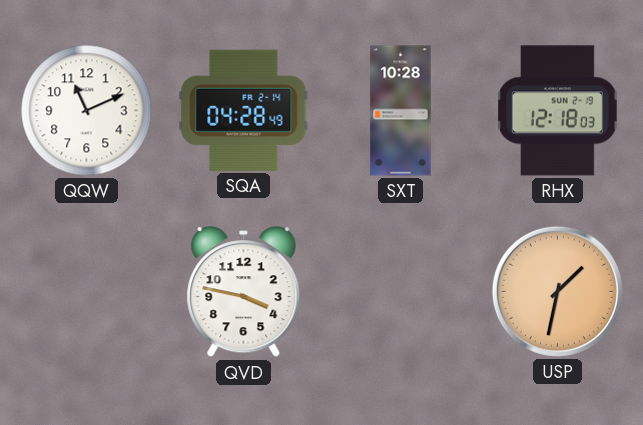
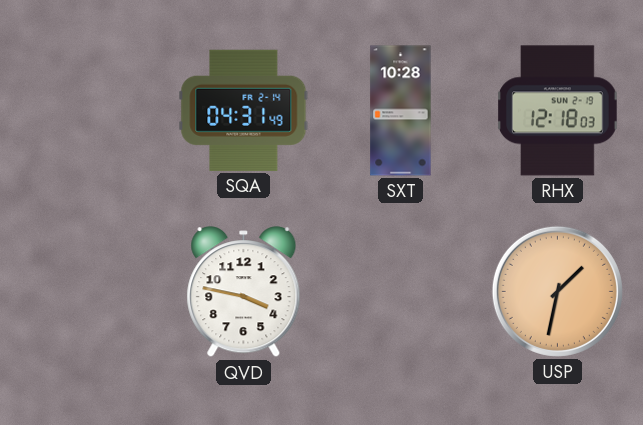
QQW: 11:11 -> none
SQA: 04:28 -> 04:31
